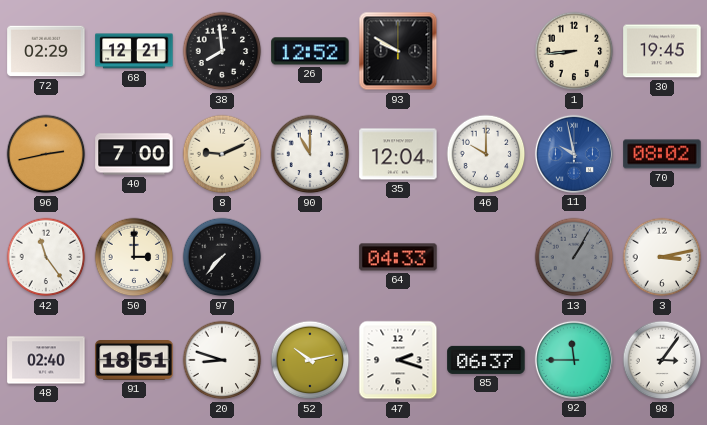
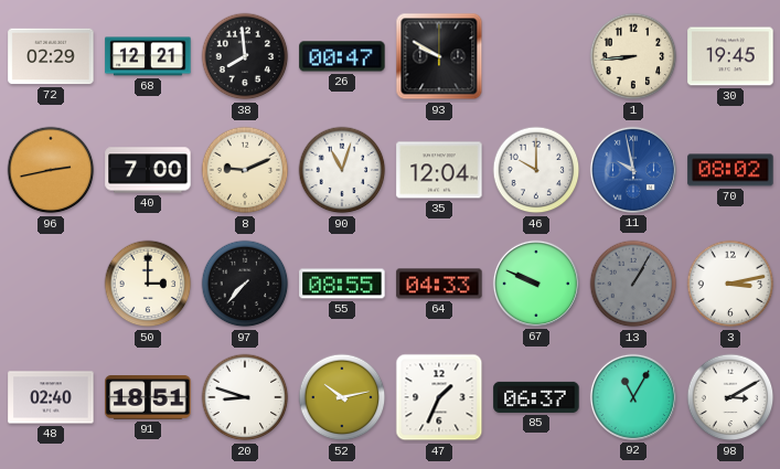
26: 12:52 -> 00:47
90: 11:00 -> 11:03
42: 11:24 -> none
55: none -> 08:55
67: none -> 9:49
47: 2:18 -> 1:34
92: 11:45 -> 11:05
98: 3:06 -> 3:10
